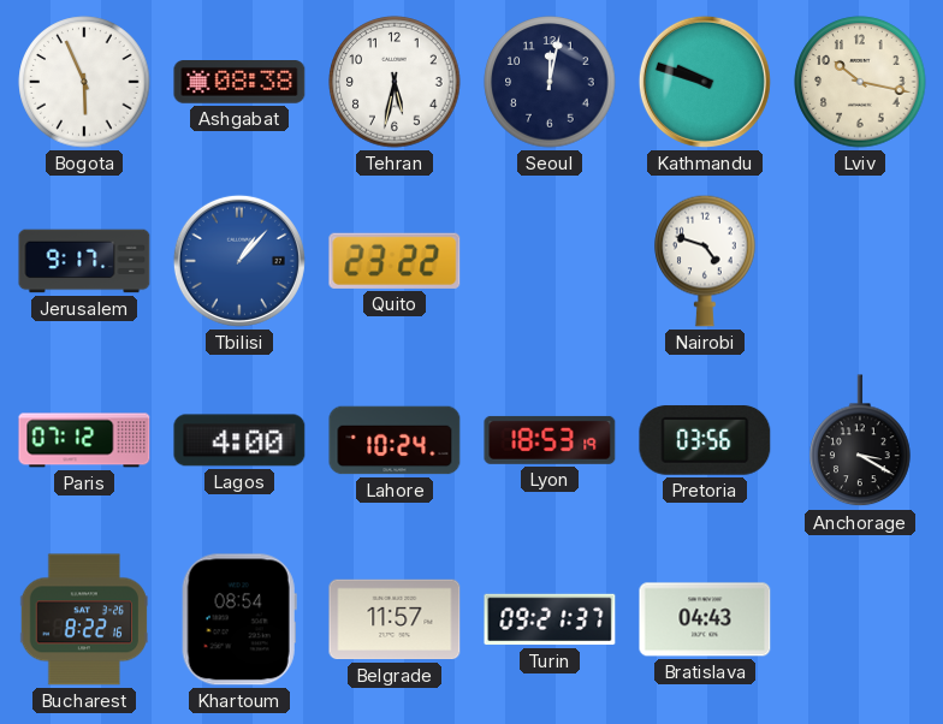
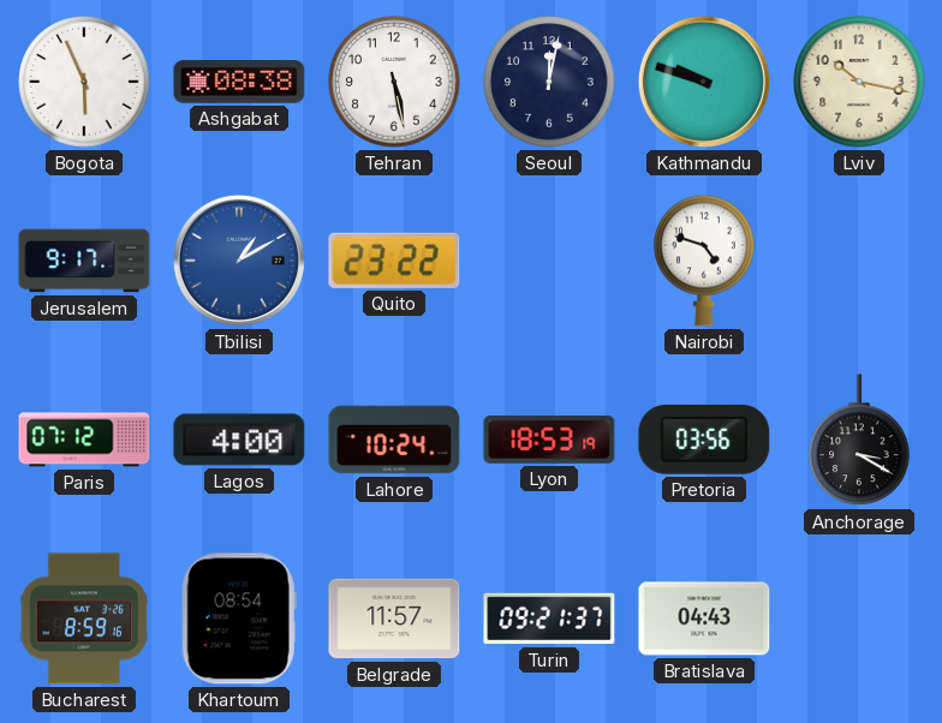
Tehran: 5:32 -> 5:28
Tbilisi: 1:07 -> 1:10
Bucharest: 8:22 -> 8:59
